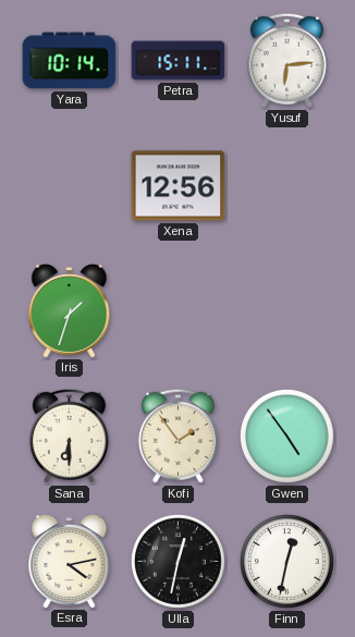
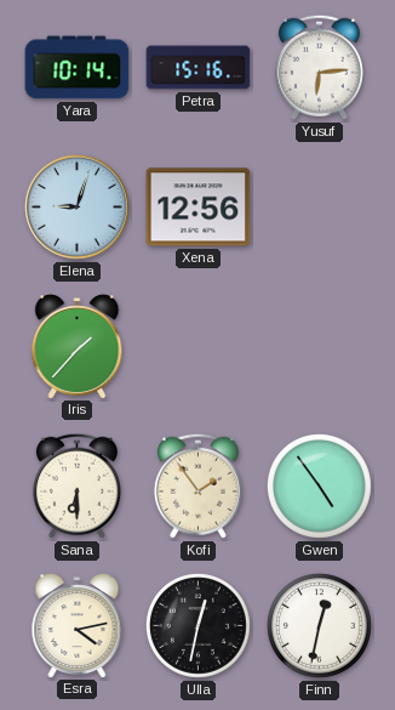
Petra: 15:11 -> 15:16
Elena: none -> 9:03
Iris: 1:33 -> 1:37
